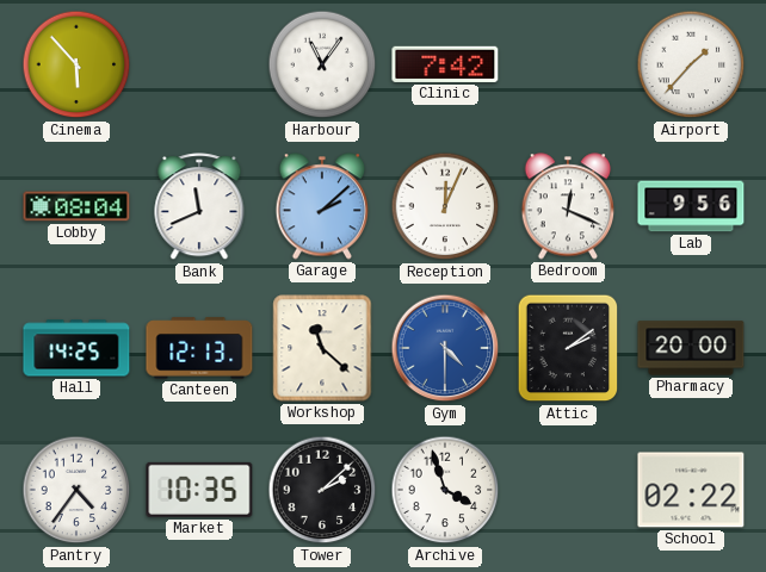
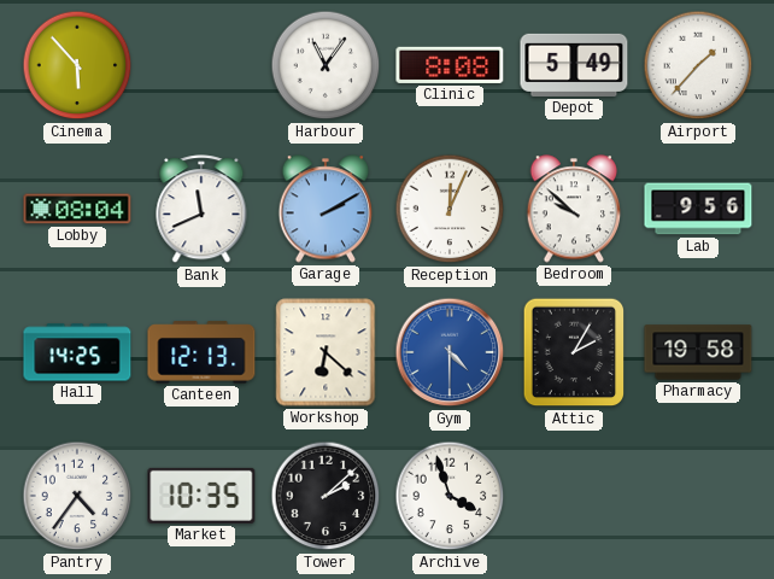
Clinic: 7:42 -> 8:08
Depot: none -> 5:49
Garage: 2:08 -> 2:10
Bedroom: 12:19 -> 9:52
Workshop: 11:22 -> 6:22
Attic: 2:09 -> 2:05
Pharmacy: 20:00 -> 19:58
School: 02:22 -> none
